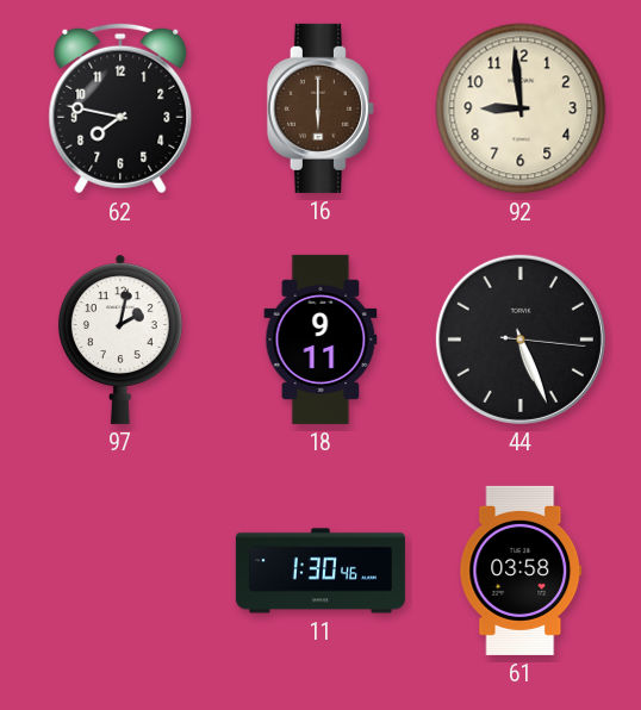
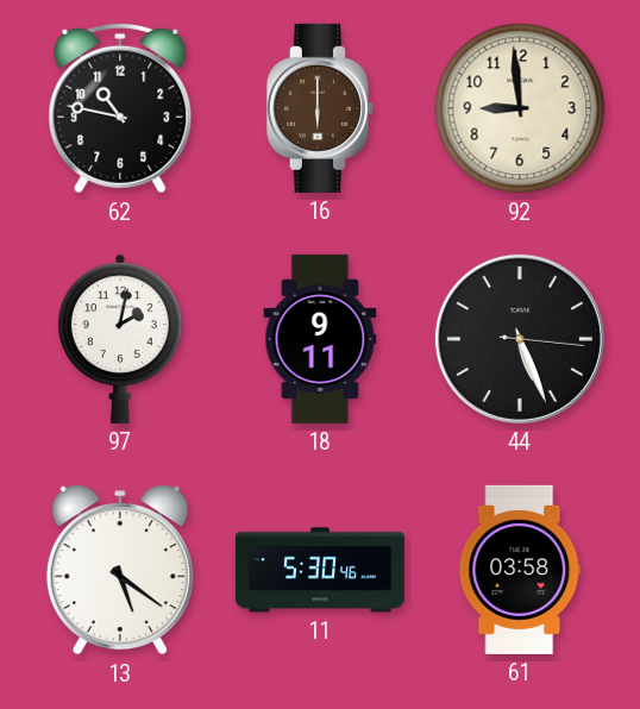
62: 7:47 -> 10:47
13: none -> 5:21
11: 1:30 -> 5:30
